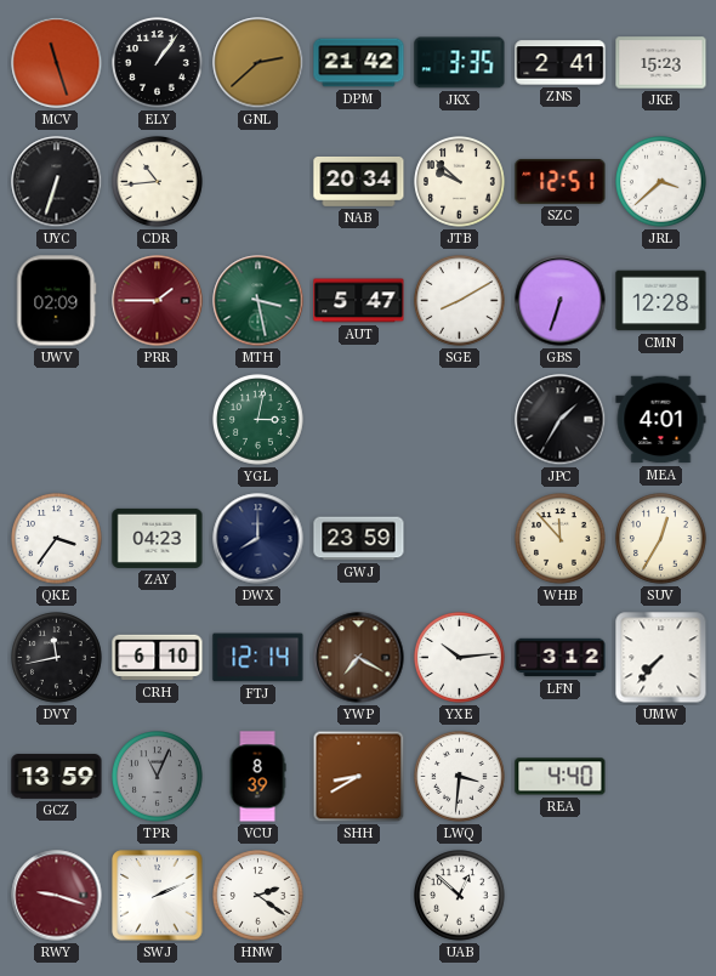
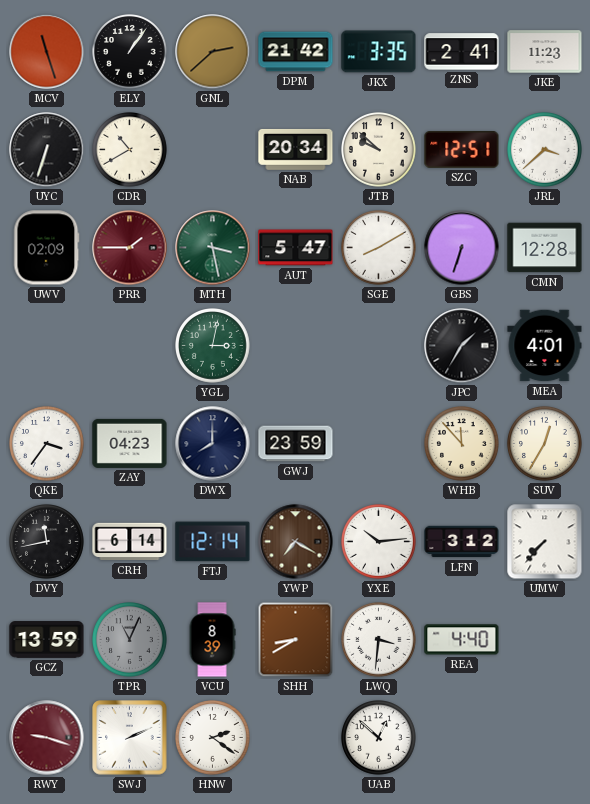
JKE: 15:23 -> 11:23
CDR: 10:44 -> 10:40
CRH: 6:10 -> 6:14
